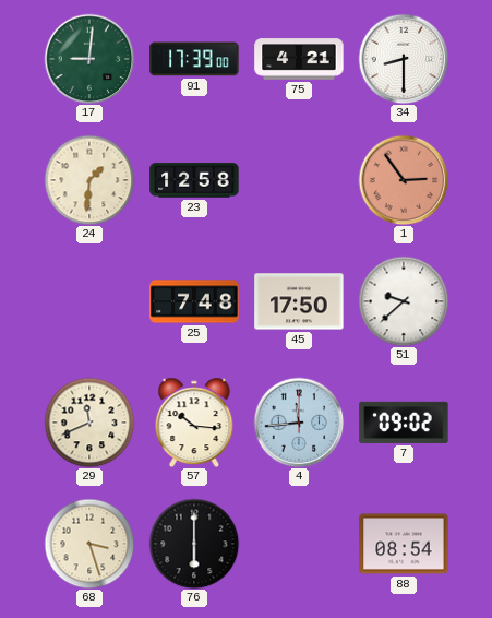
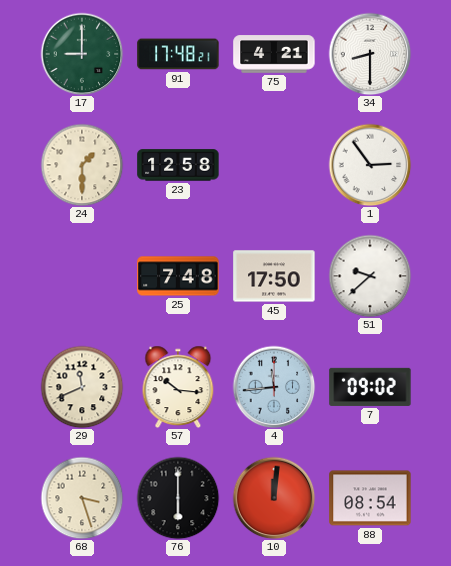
17: 9:01 -> 9:00
91: 17:39 -> 17:48
24: 1:31 -> 1:30
1 dial: salmon -> white
10: none -> 12:01
